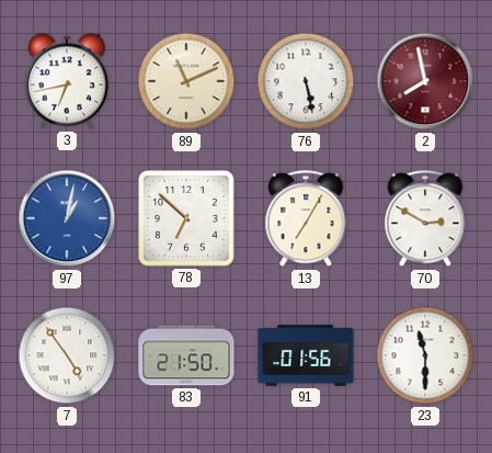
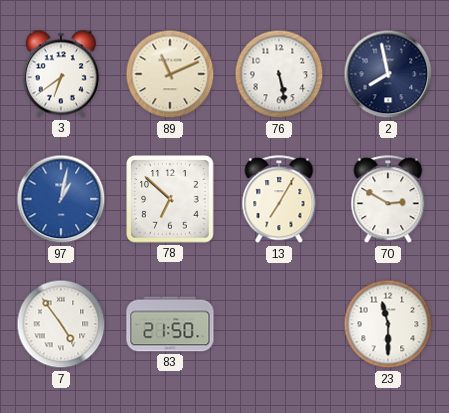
3: 6:43 -> 6:39
2 dial: burgundy -> navy
91: 01:56 -> none
